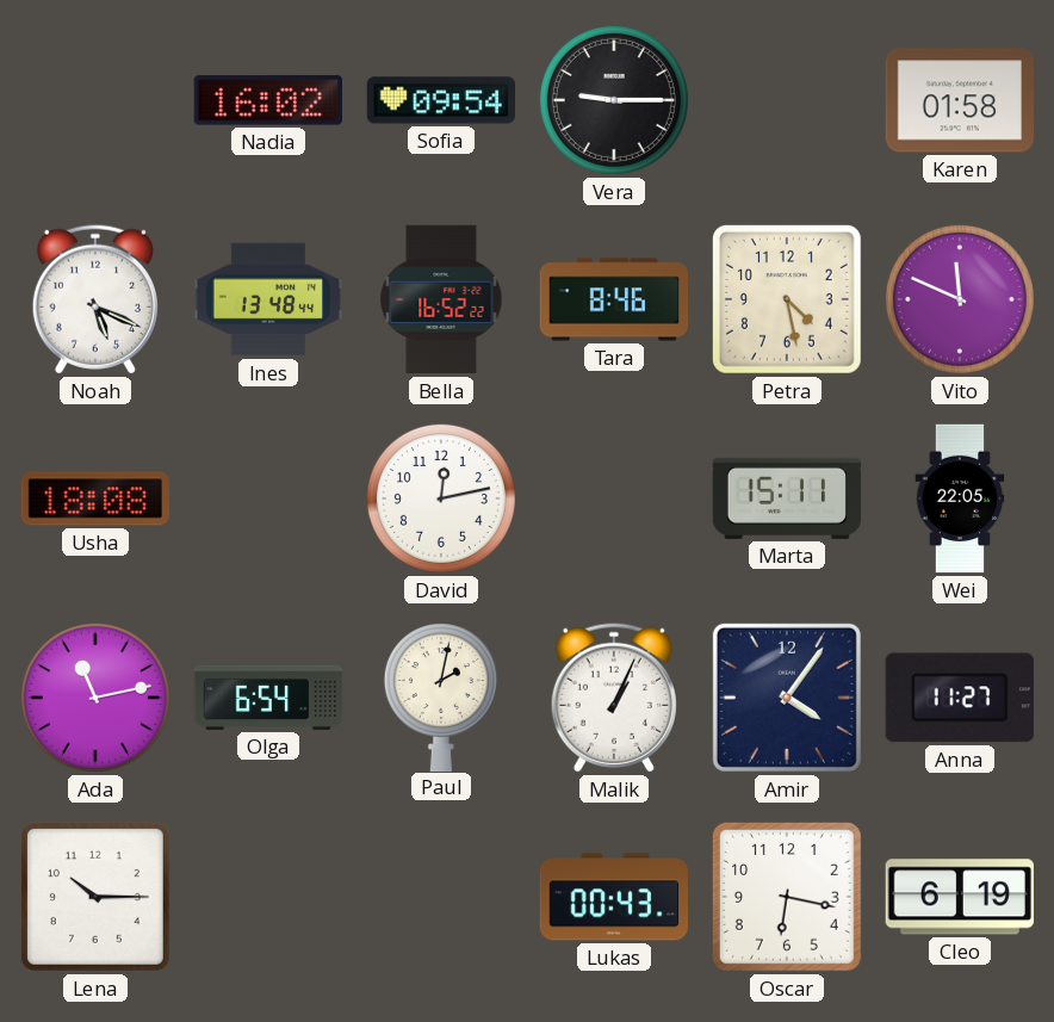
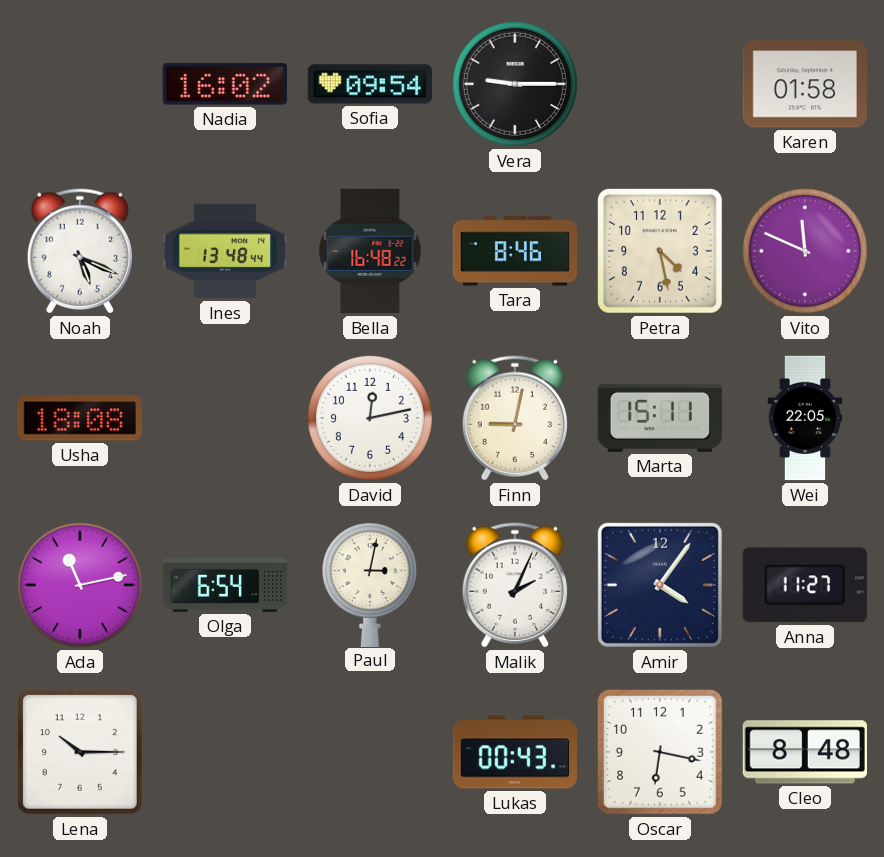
Bella: 16:52 -> 16:48
Finn: none -> 9:02
Paul: 2:02 -> 3:02
Malik: 1:04 -> 2:04
Cleo: 6:19 -> 8:48
